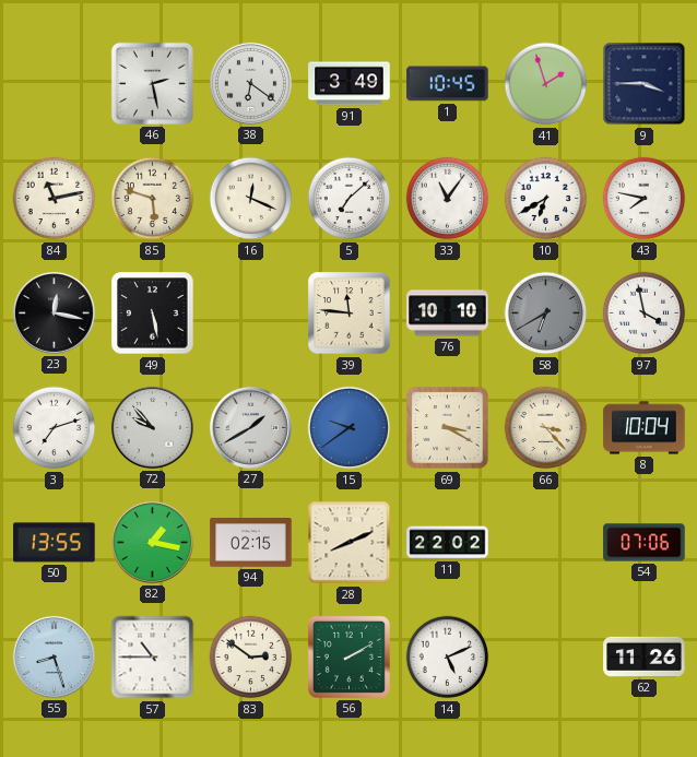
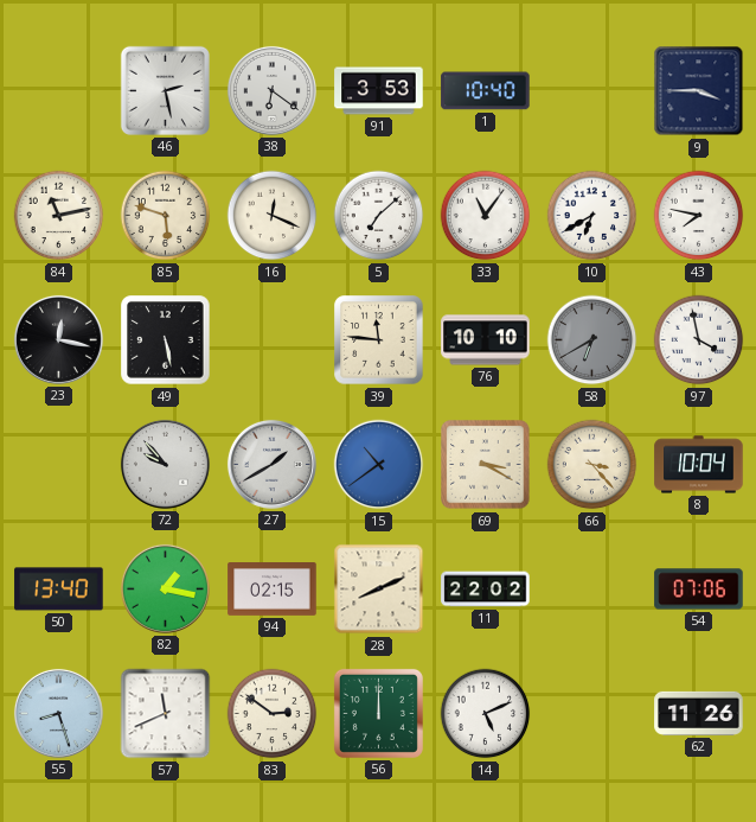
91: 3:49 -> 3:53
1: 10:45 -> 10:40
41: 1:57 -> none
3: 7:12 -> none
15: 9:39 -> 10:39
50: 13:55 -> 13:40
57: 10:45 -> 11:41
56: 2:10 -> 12:00
